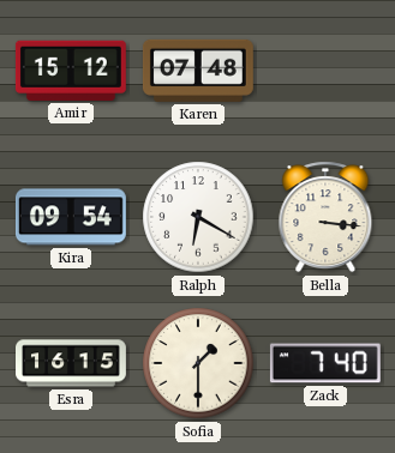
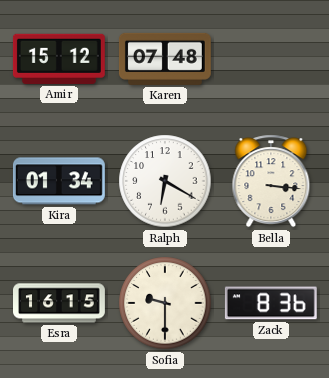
Kira: 09:54 -> 01:34
Sofia: 1:30 -> 9:30
Zack: 7:40 -> 8:36
